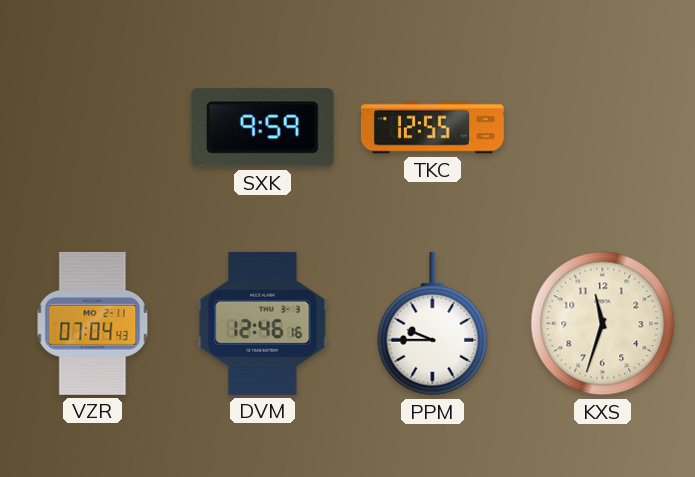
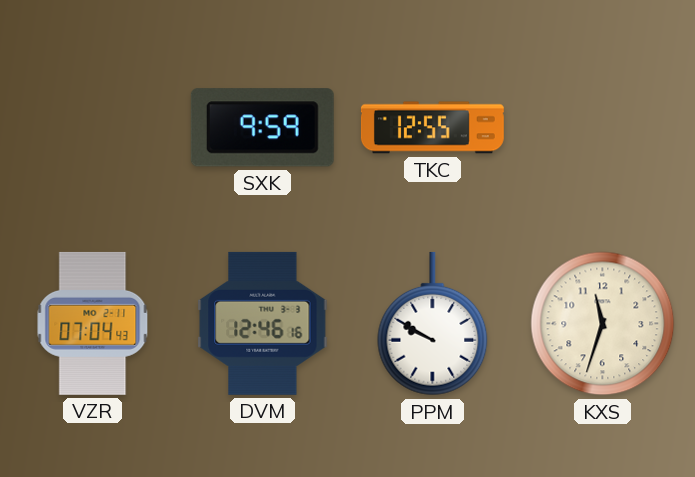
PPM: 9:45 -> 9:50
